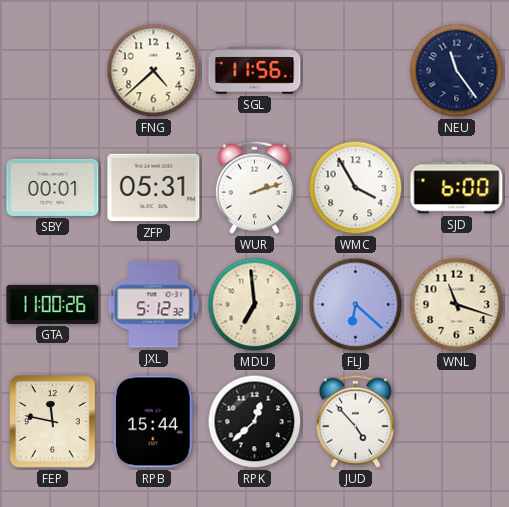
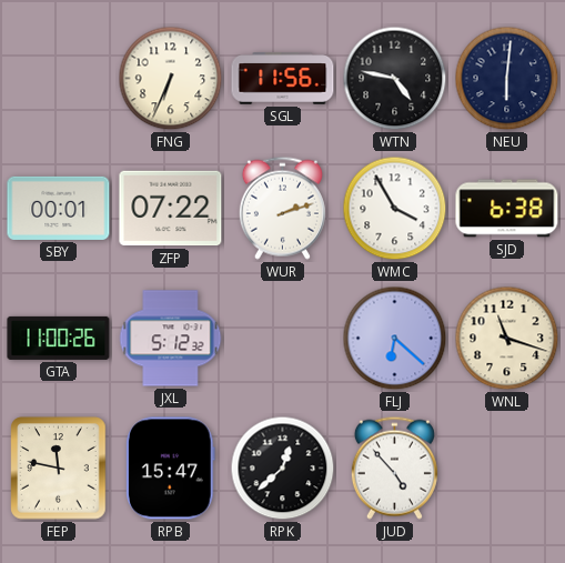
FNG: 4:38 -> 6:34
WTN: none -> 4:47
NEU: 11:24 -> 6:01
ZFP: 05:31 -> 07:22
SJD: 6:00 -> 6:38
MDU: 6:59 -> none
RPB: 15:44 -> 15:47
